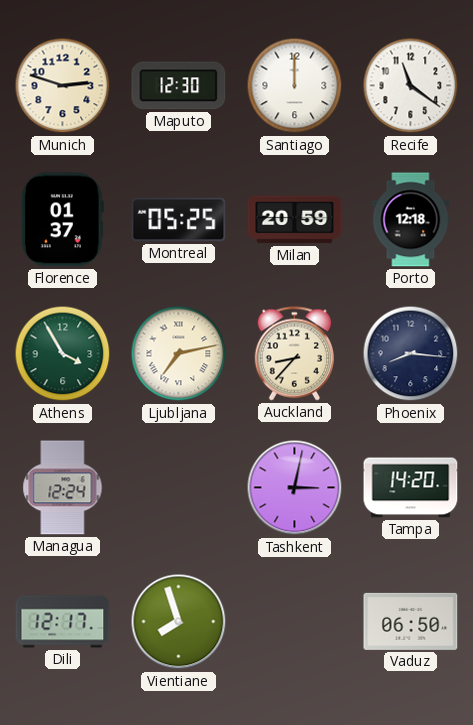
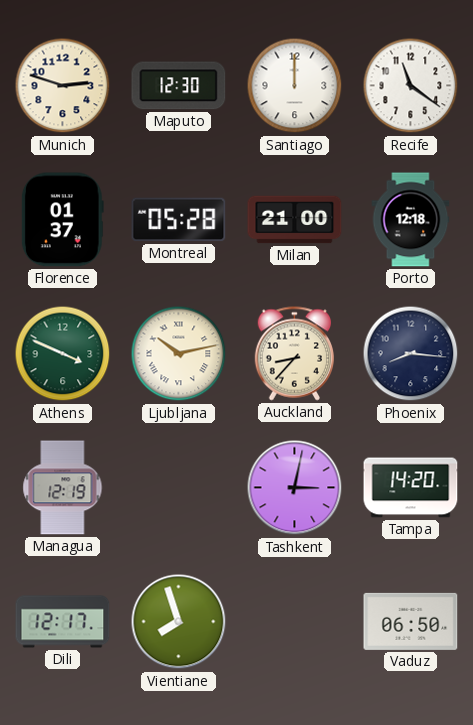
Montreal: 05:25 -> 05:28
Milan: 20:59 -> 21:00
Athens: 3:55 -> 3:49
Ljubljana: 7:13 -> 10:13
Managua: 12:24 -> 12:19
